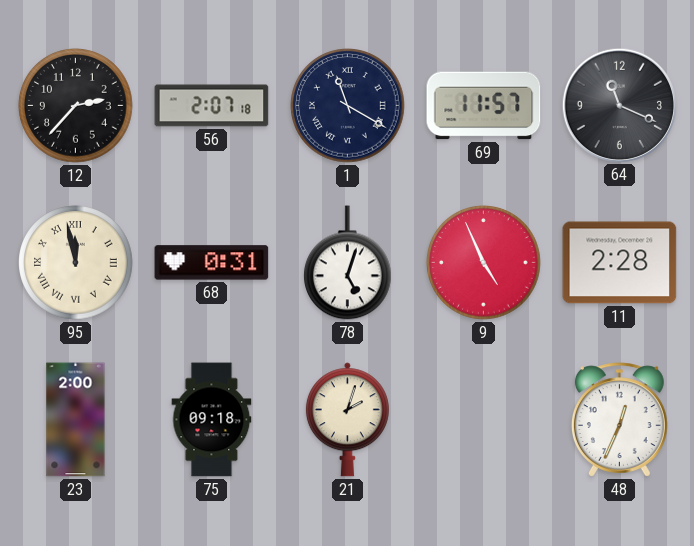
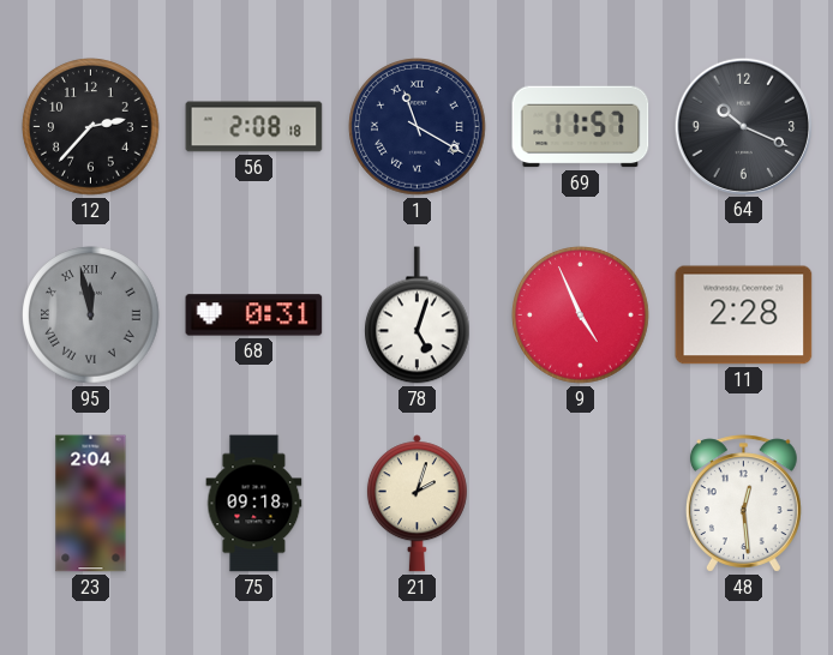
56: 2:07 -> 2:08
64: 11:19 -> 10:19
95 dial: cream -> grey
23: 2:00 -> 2:04
48: 12:34 -> 12:29
